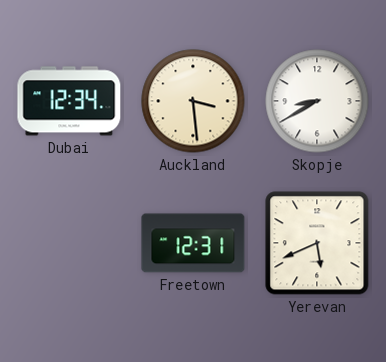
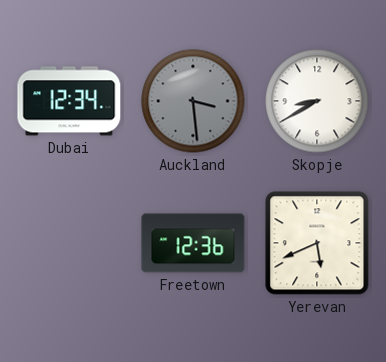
Auckland dial: cream -> grey
Freetown: 12:31 -> 12:36
